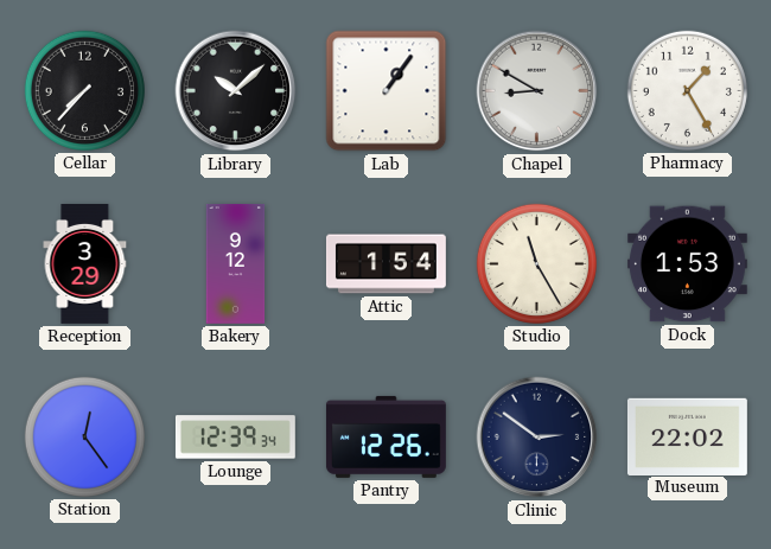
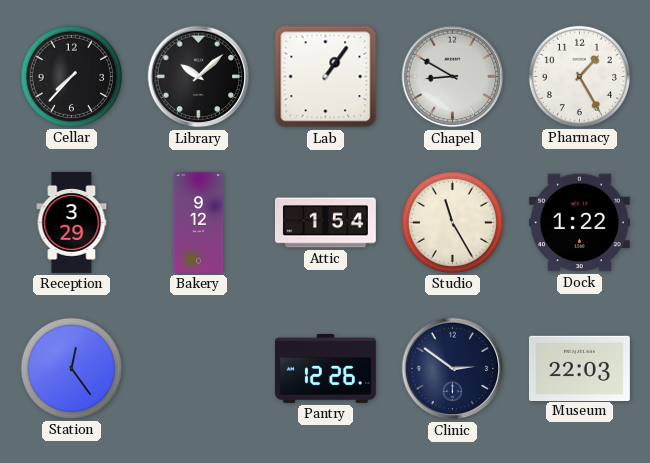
Dock: 1:53 -> 1:22
Lounge: 12:39 -> none
Museum: 22:02 -> 22:03
